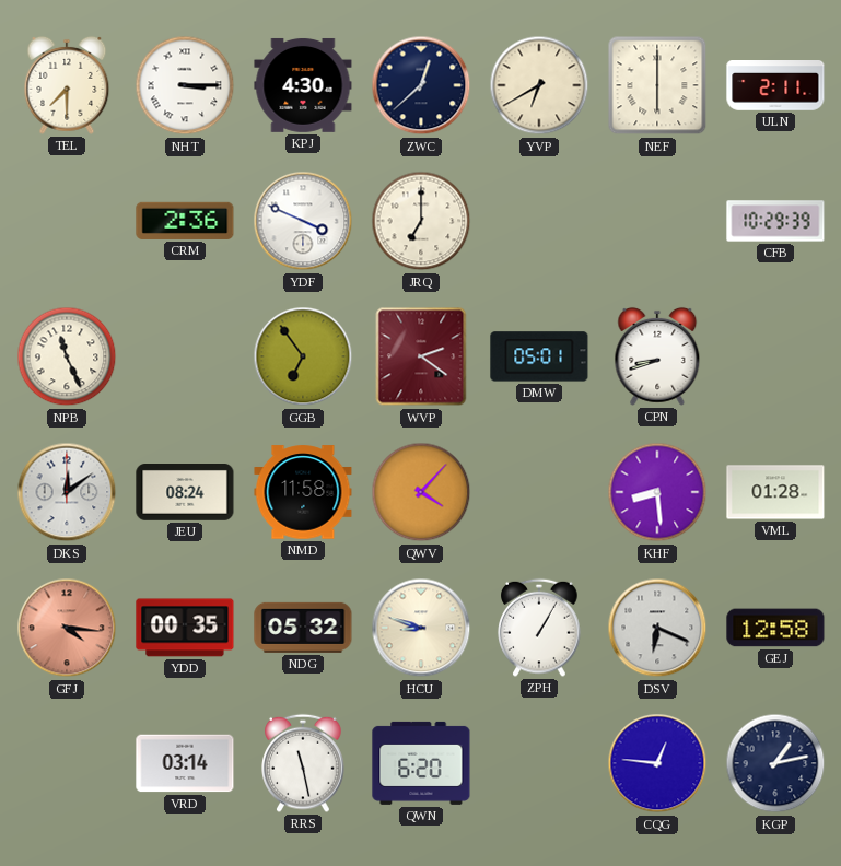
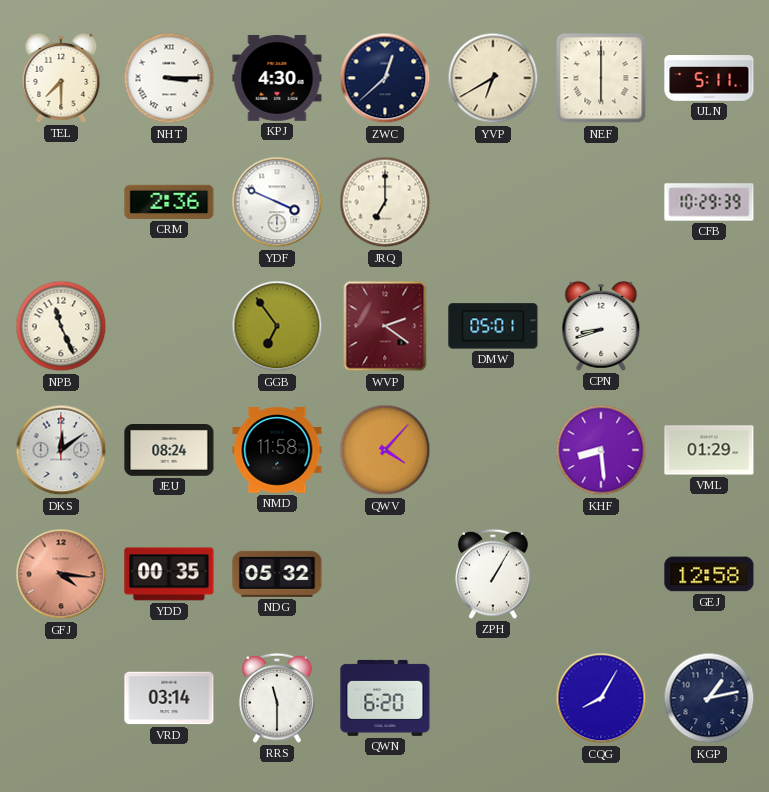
ULN: 2:11 -> 5:11
VML: 01:28 -> 01:29
HCU: 8:48 -> none
DSV: 6:19 -> none
RRS: 11:28 -> 11:30
CQG: 12:46 -> 8:05
